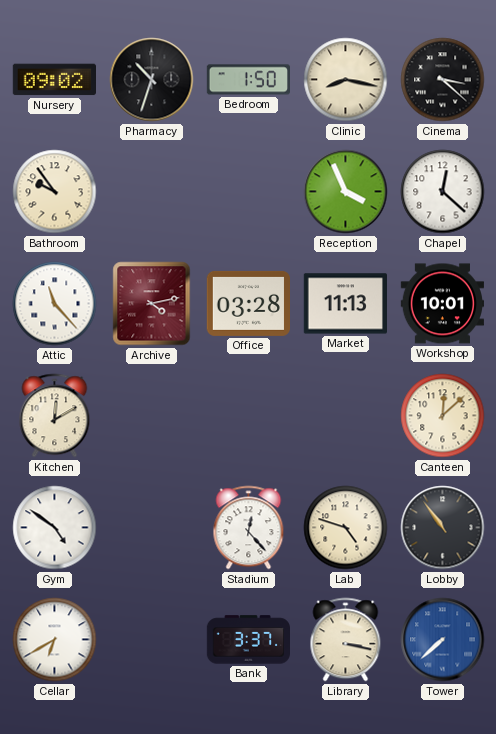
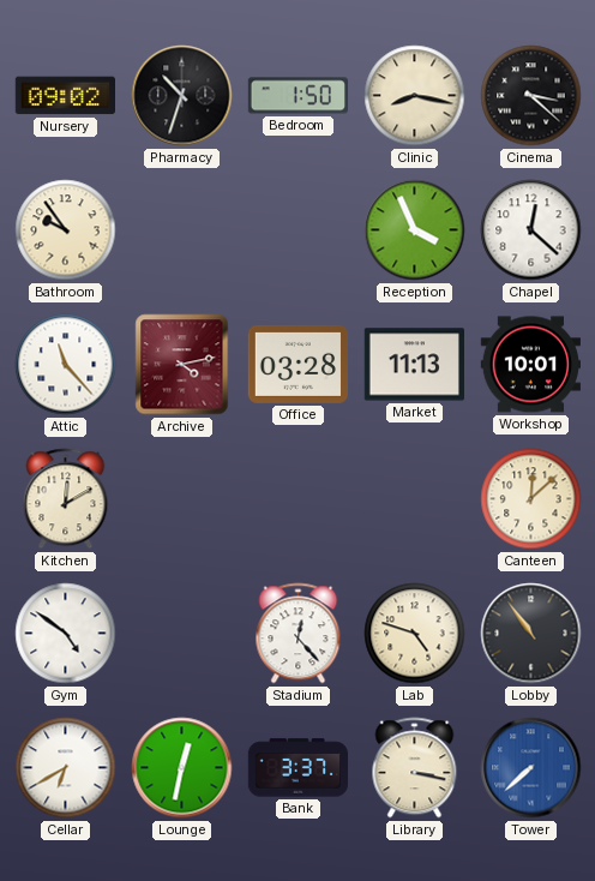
Lounge: none -> 12:32
